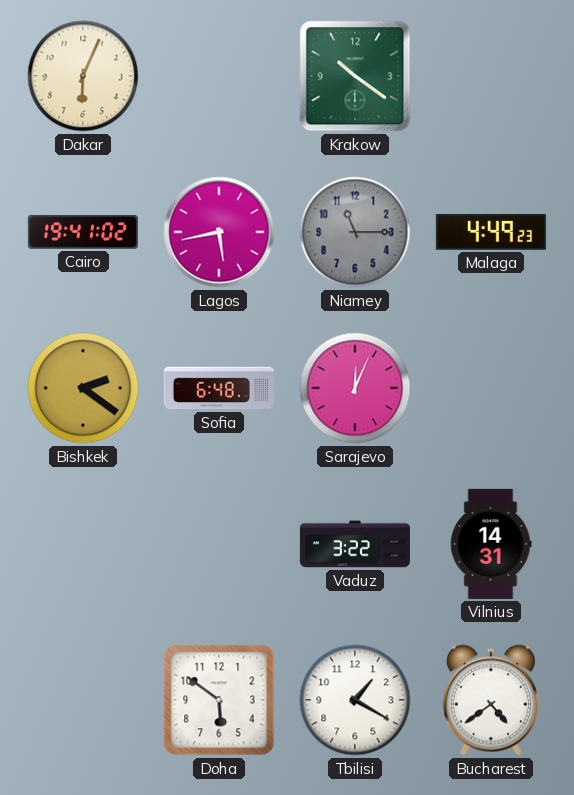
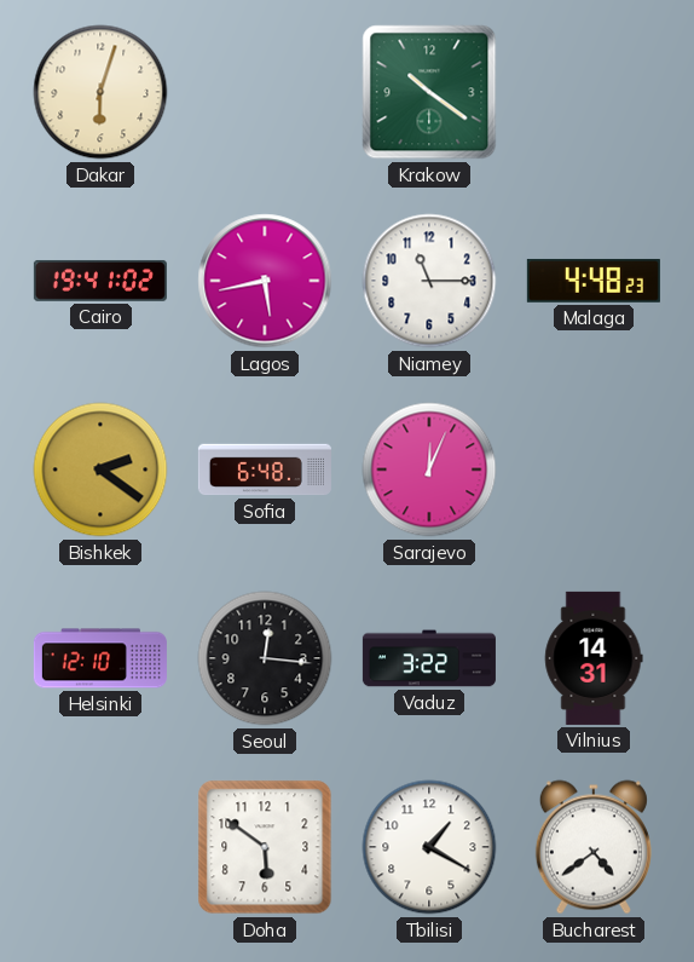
Dakar: 6:04 -> 6:03
Niamey dial: grey -> white
Malaga: 4:49 -> 4:48
Helsinki: none -> 12:10
Seoul: none -> 12:16
